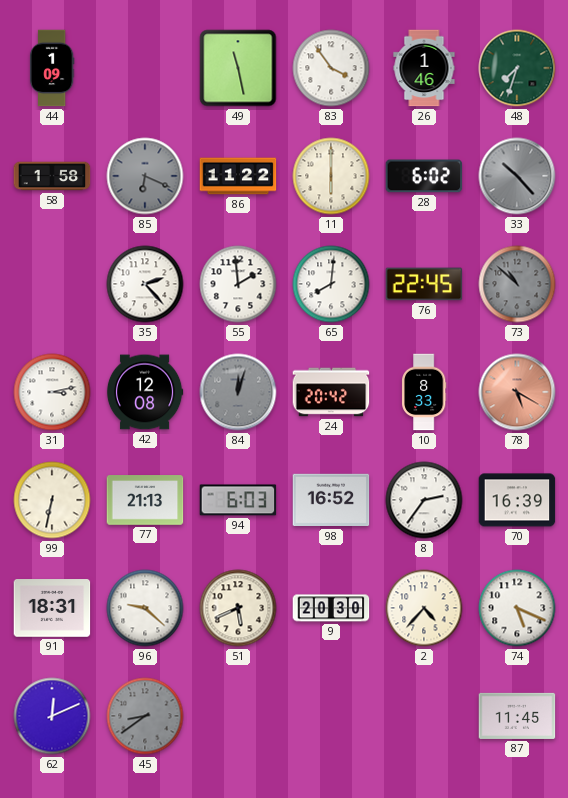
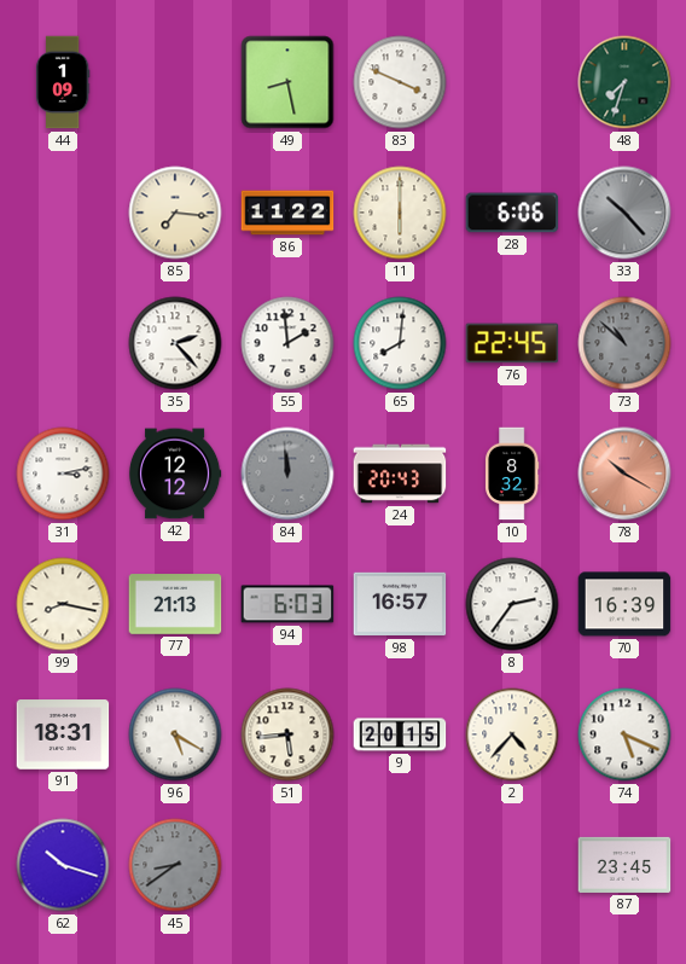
49: 11:28 -> 8:28
83: 3:54 -> 3:49
26: 1:46 -> none
58: 1:58 -> none
85: 6:19 -> 7:16
85 dial: grey -> cream
28: 6:02 -> 6:06
42: 12:08 -> 12:12
84: 12:03 -> 11:59
24: 20:42 -> 20:43
10: 8:33 -> 8:32
78: 5:20 -> 10:20
99: 6:32 -> 8:17
98: 16:52 -> 16:57
96: 9:22 -> 5:20
51: 5:41 -> 5:44
9: 20:30 -> 20:15
62: 12:11 -> 10:18
87: 11:45 -> 23:45
